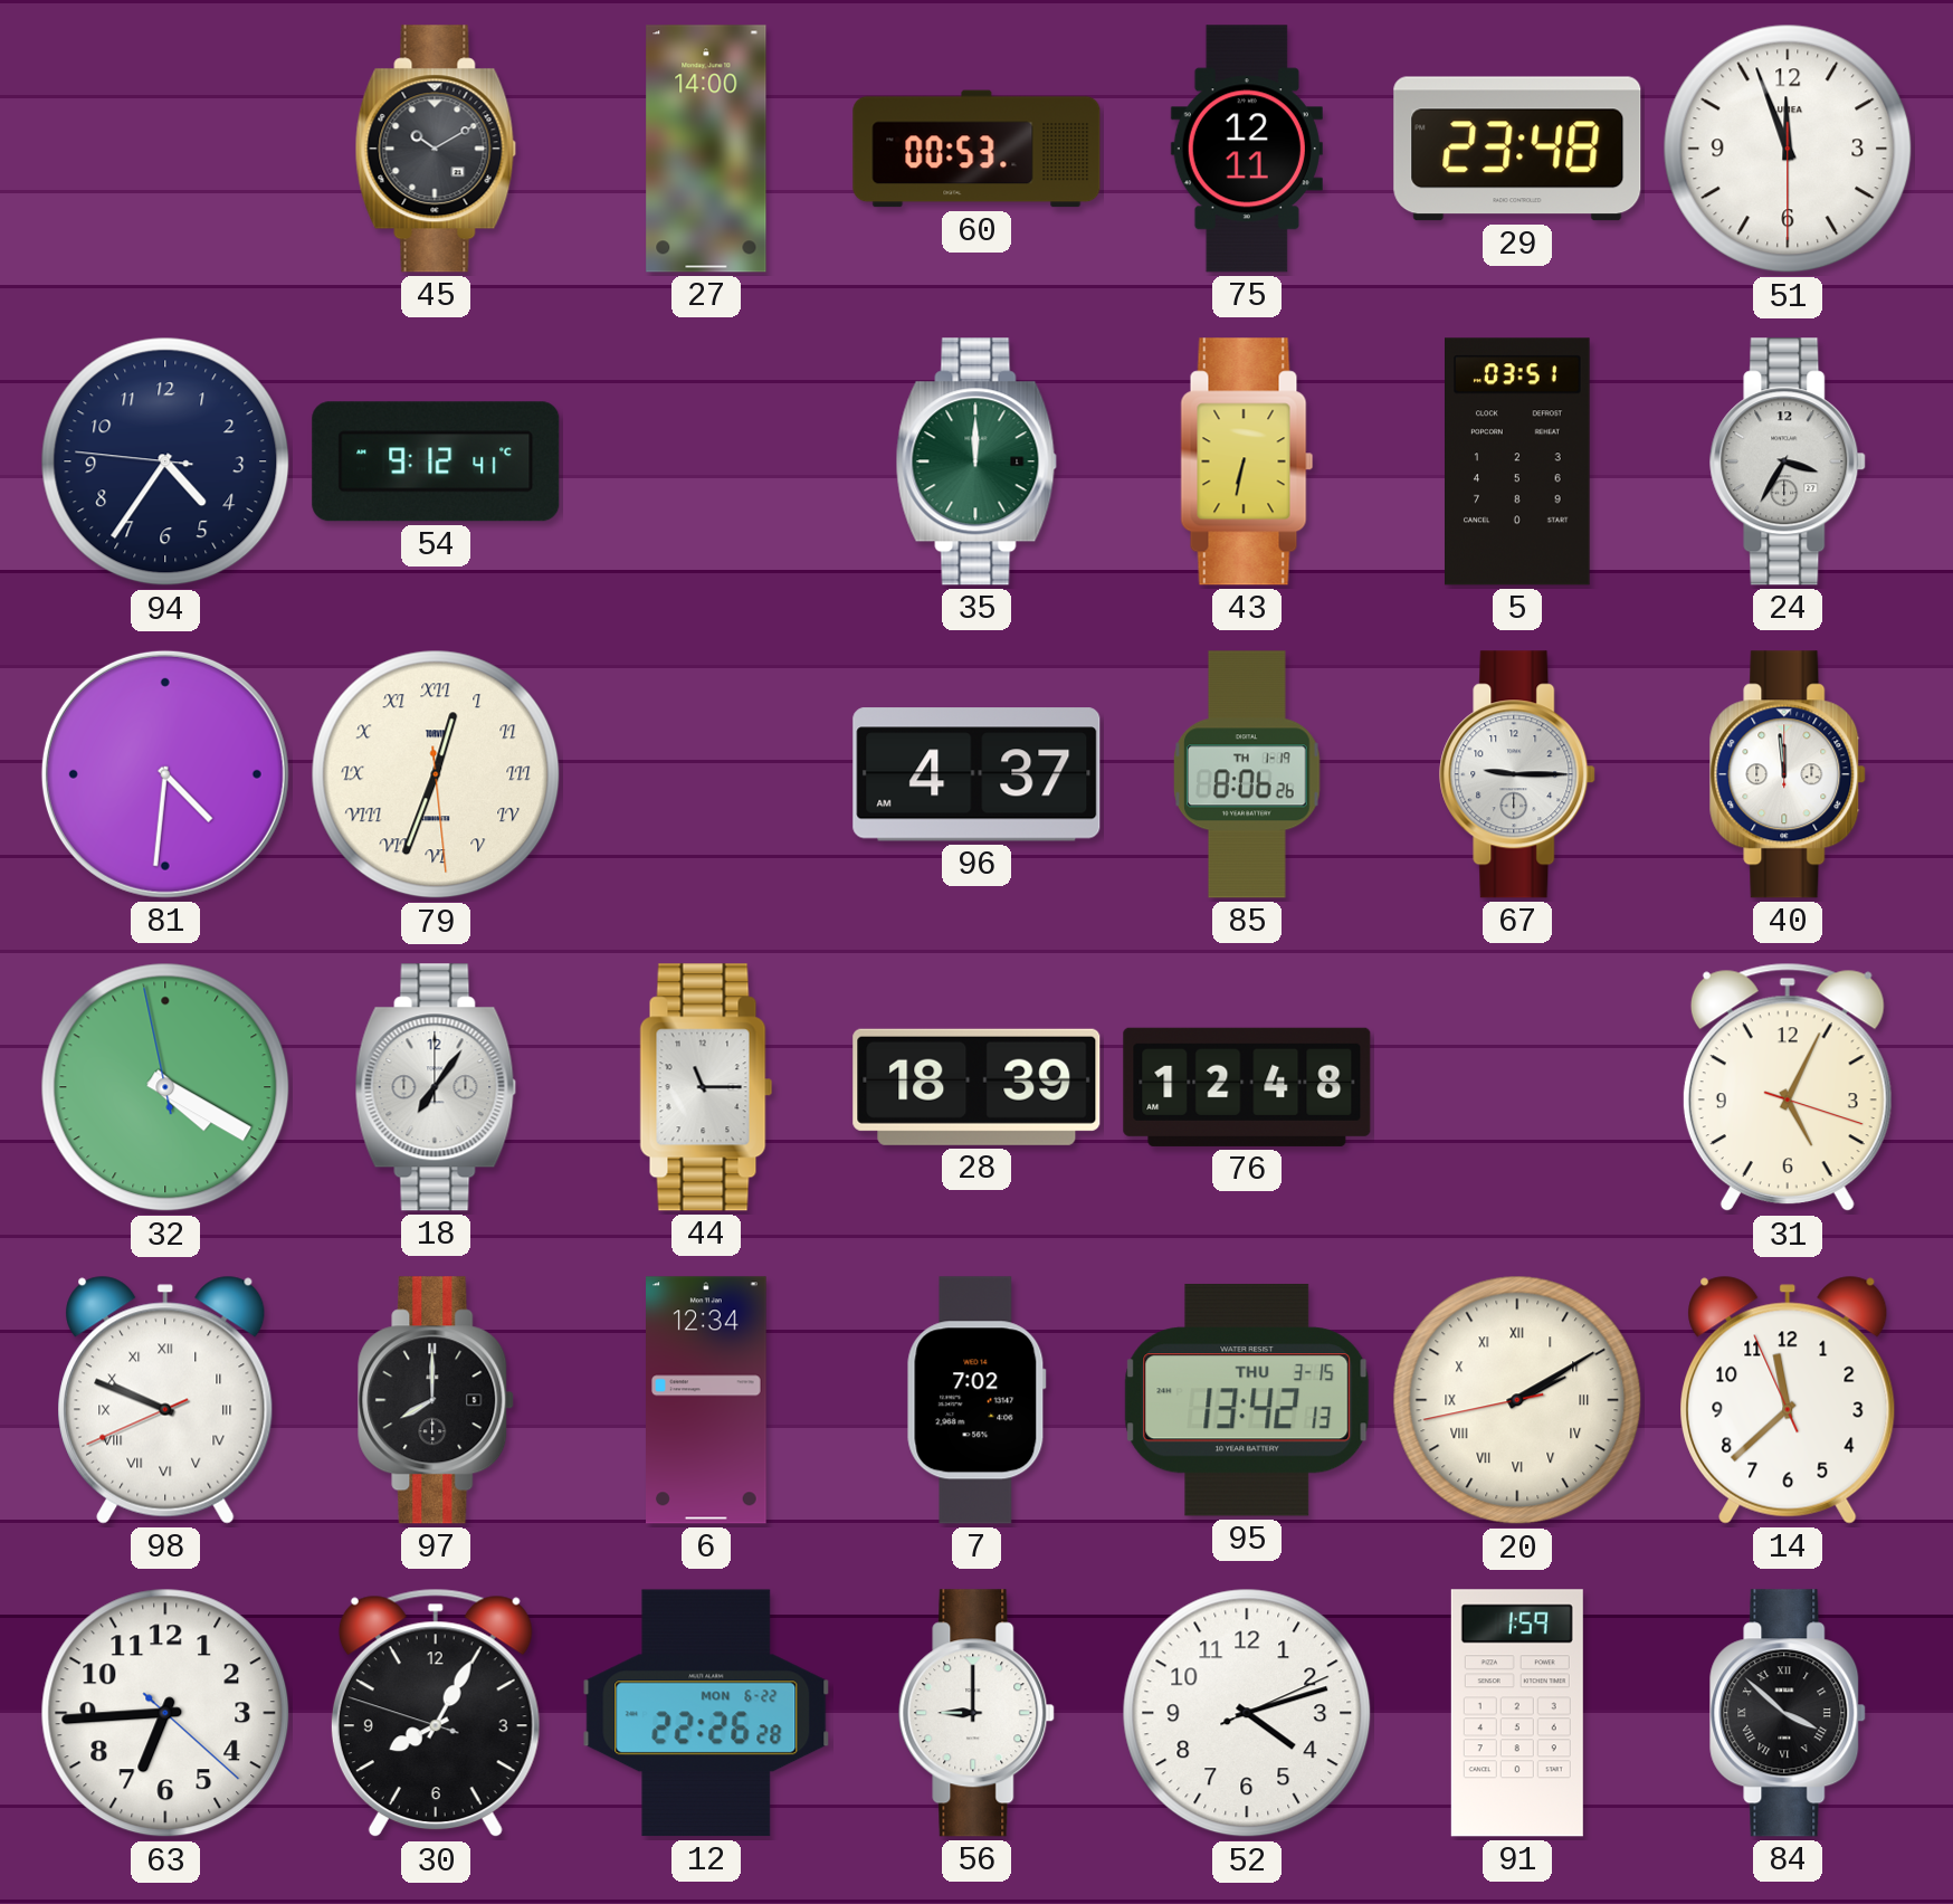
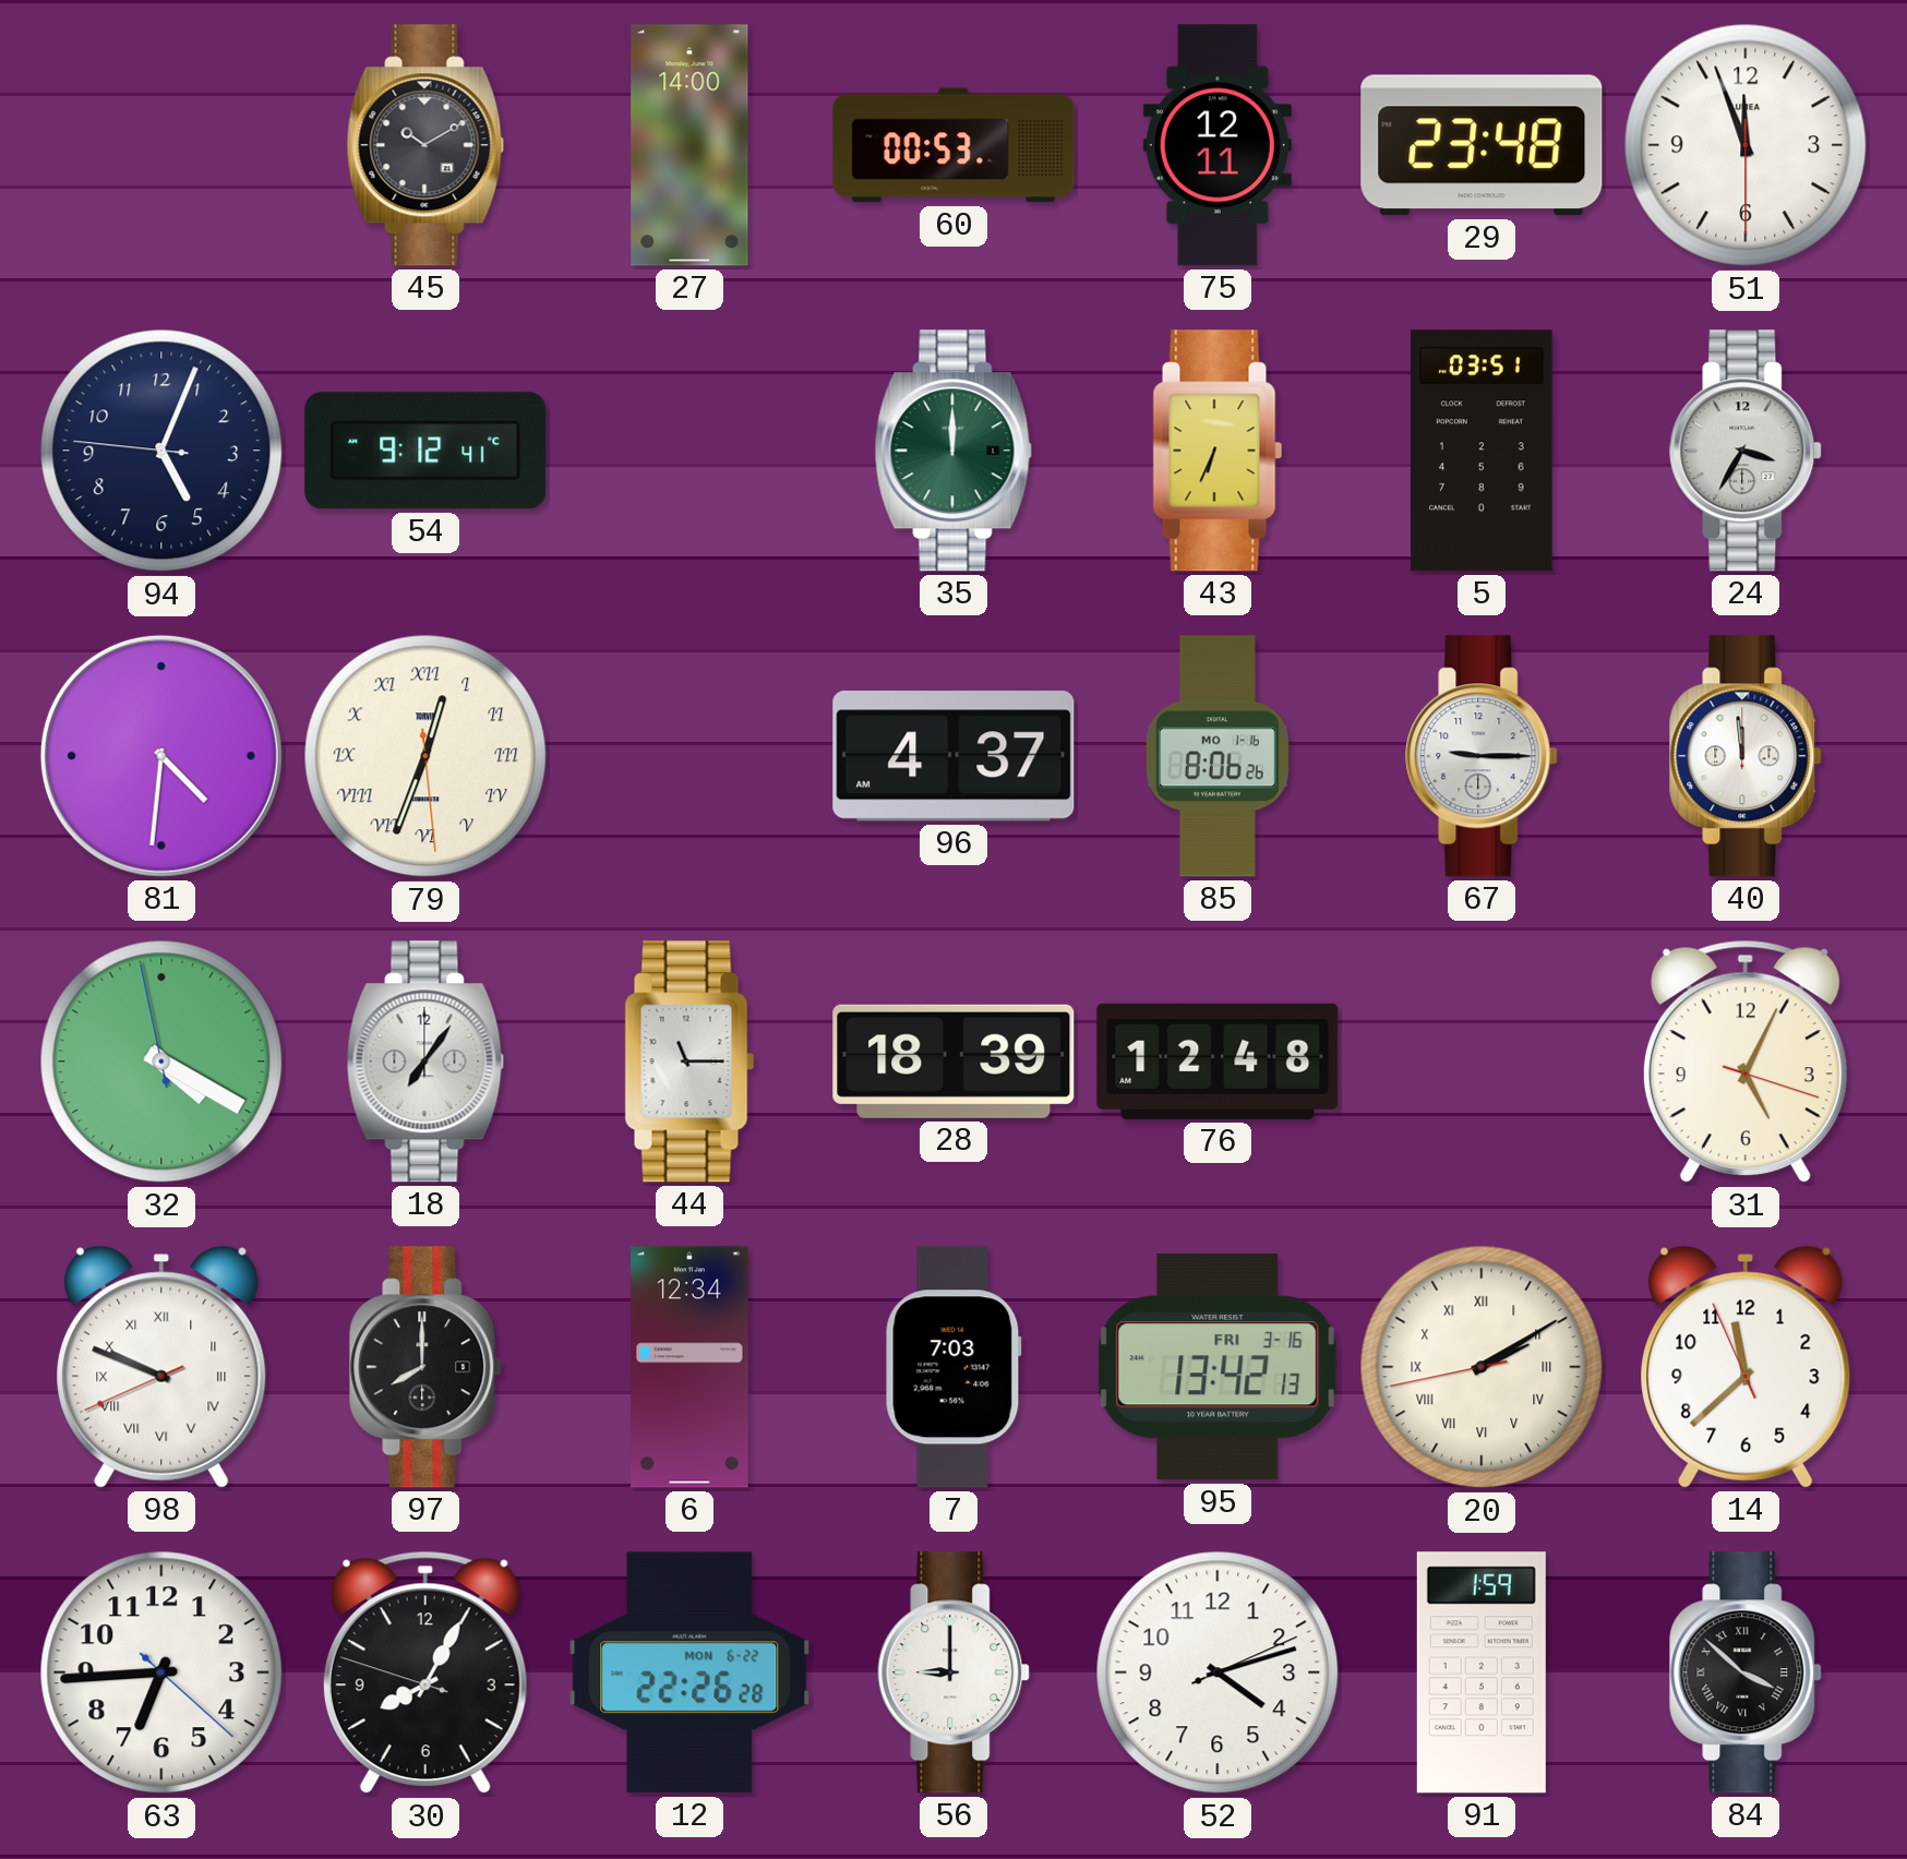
94: 4:35 -> 5:03
43: 6:32 -> 6:34
85 date: TH 1-19 -> MO 1-16
7: 7:02 -> 7:03
95 date: THU 3-15 -> FRI 3-16
